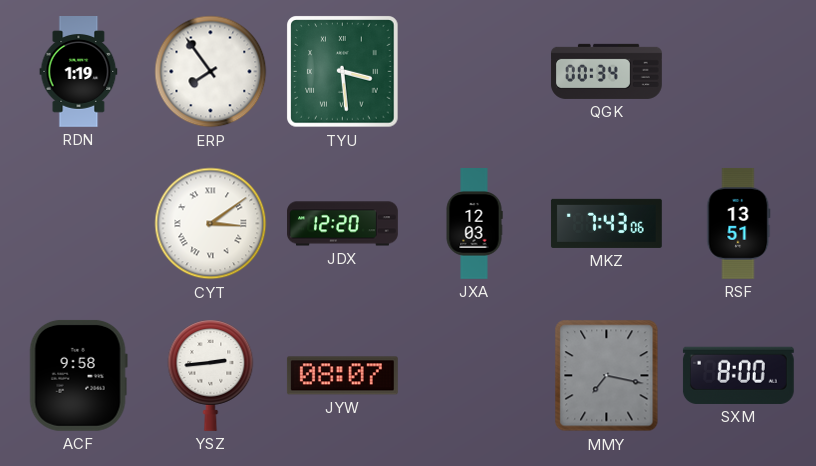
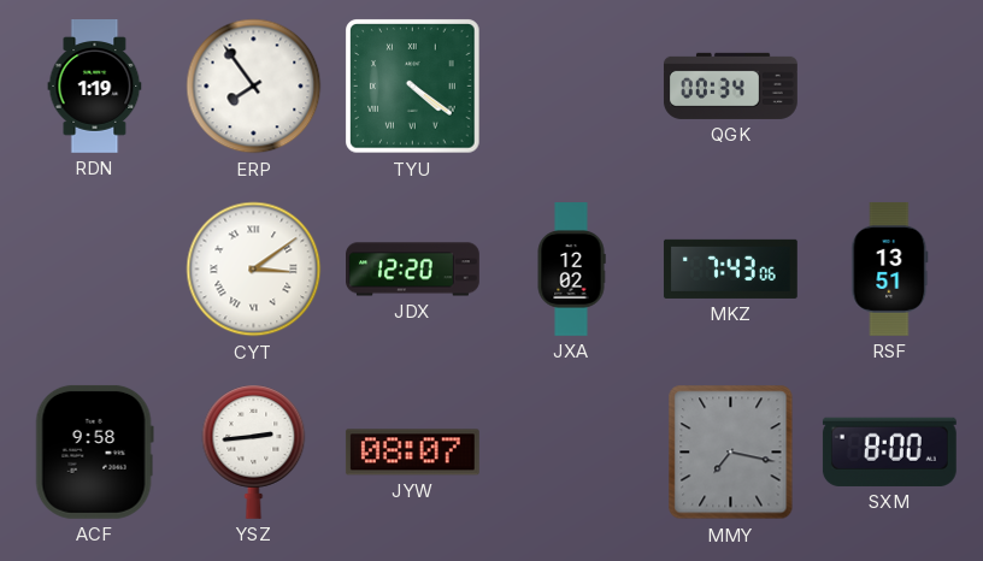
TYU: 3:29 -> 4:21
JXA: 12:03 -> 12:02
